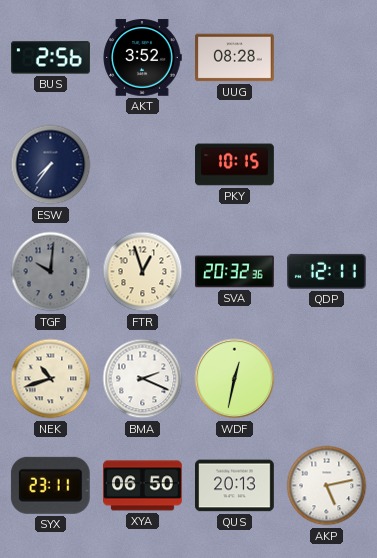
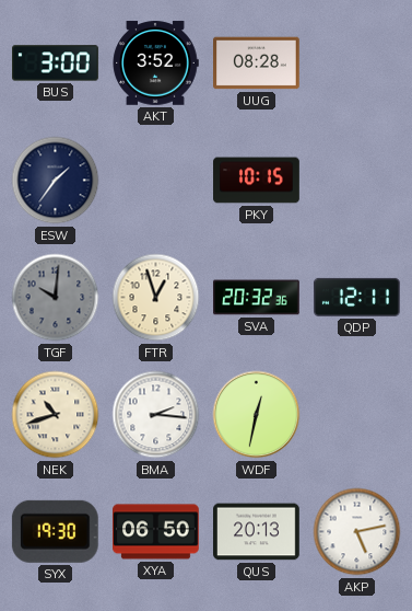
BUS: 2:56 -> 3:00
ESW: 7:36 -> 1:36
BMA: 2:19 -> 2:16
SYX: 23:11 -> 19:30
